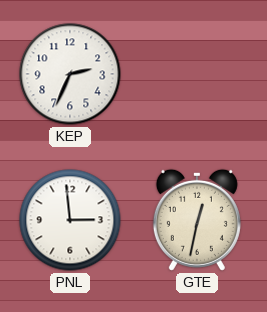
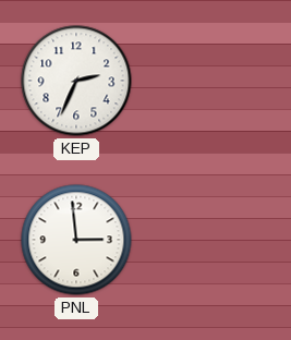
GTE: 12:32 -> none
